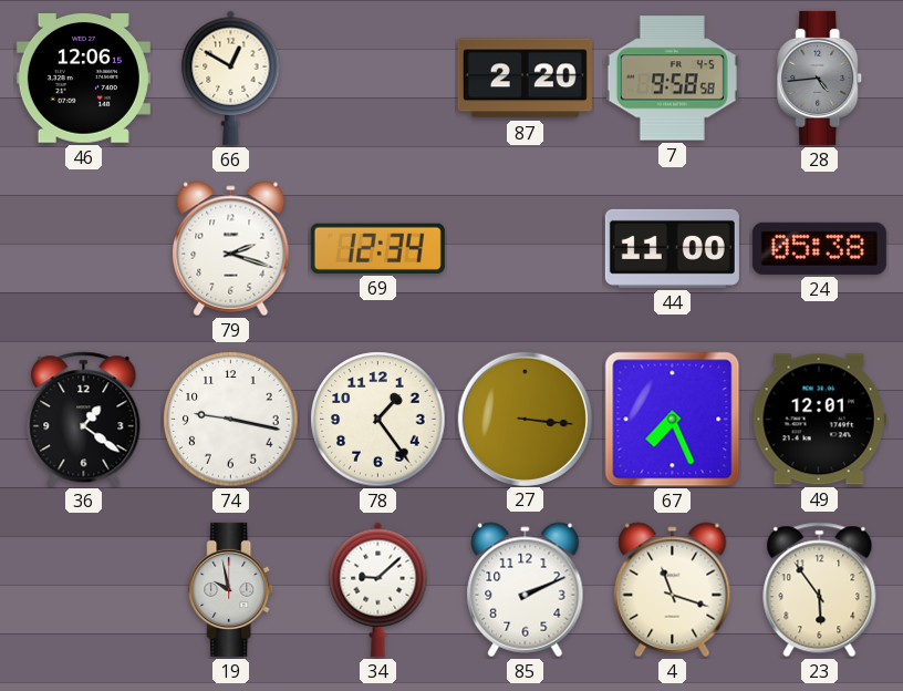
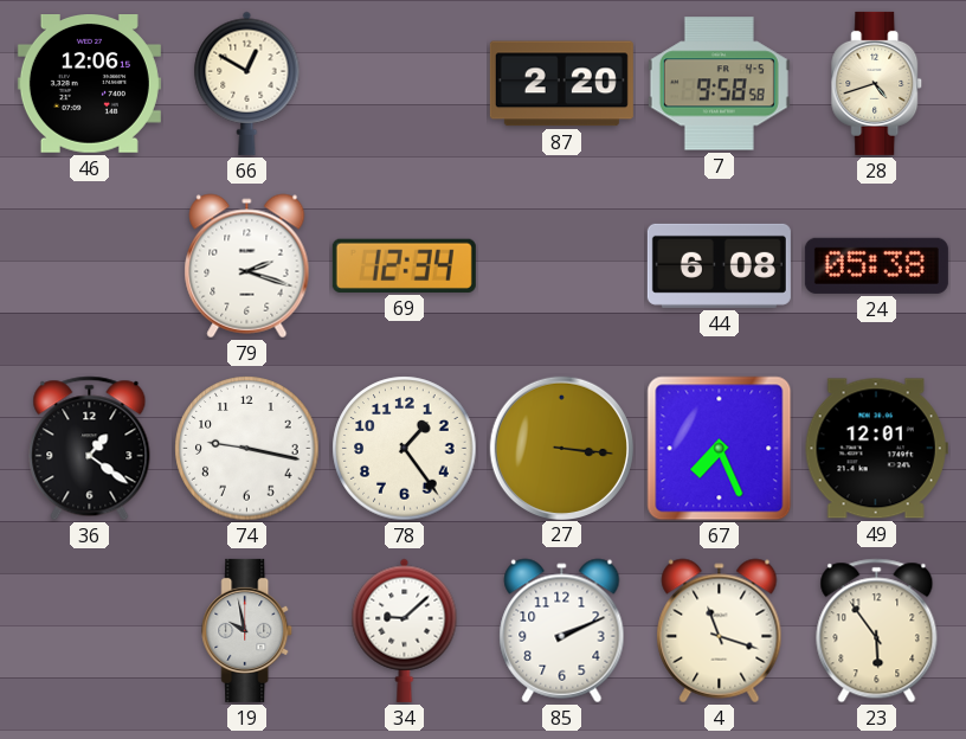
28: 4:44 -> 4:42
28 dial: grey -> cream
44: 11:00 -> 6:08
